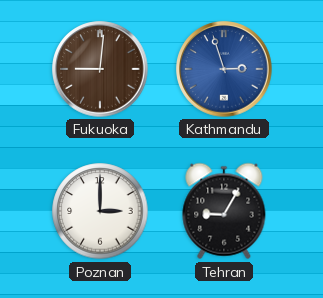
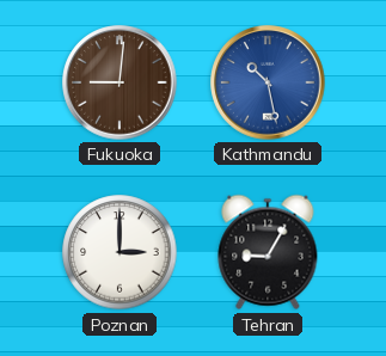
Kathmandu: 2:57 -> 10:28
